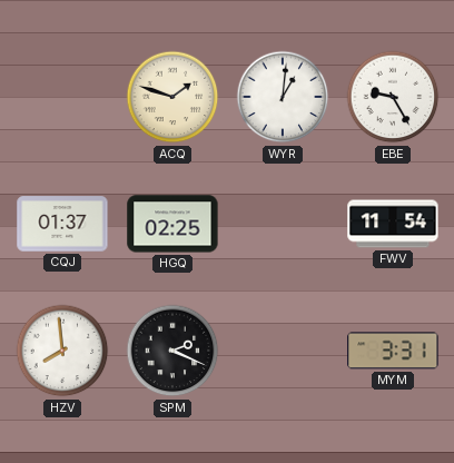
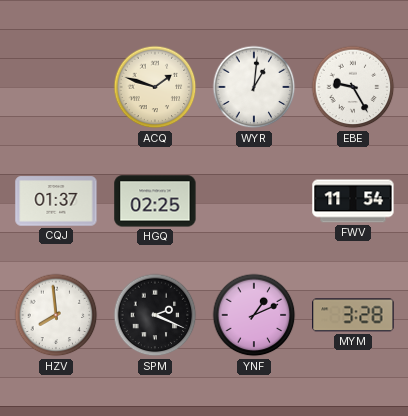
YNF: none -> 1:11
MYM: 3:31 -> 3:28
